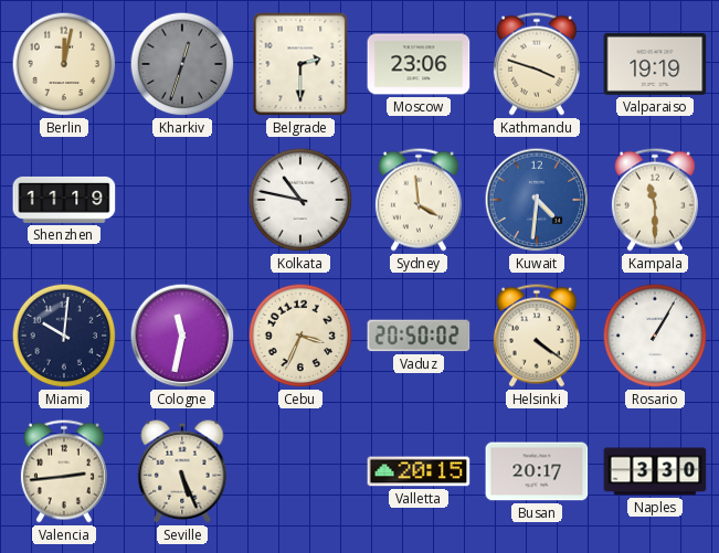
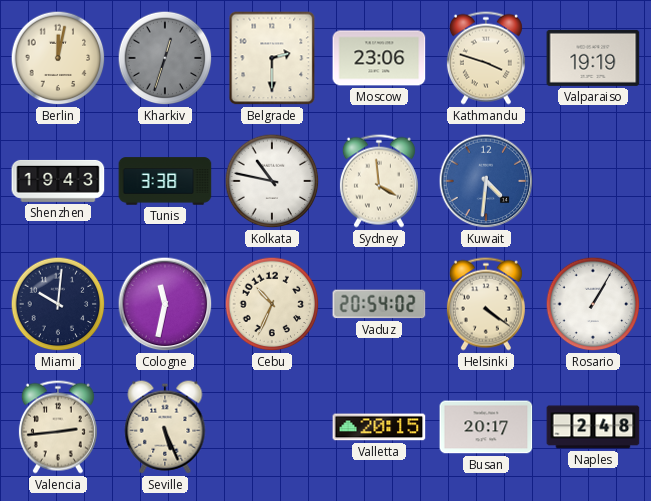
Shenzhen: 11:19 -> 19:43
Tunis: none -> 3:38
Kampala: 11:30 -> none
Cebu: 3:34 -> 10:34
Vaduz: 20:50 -> 20:54
Naples: 3:30 -> 2:48
